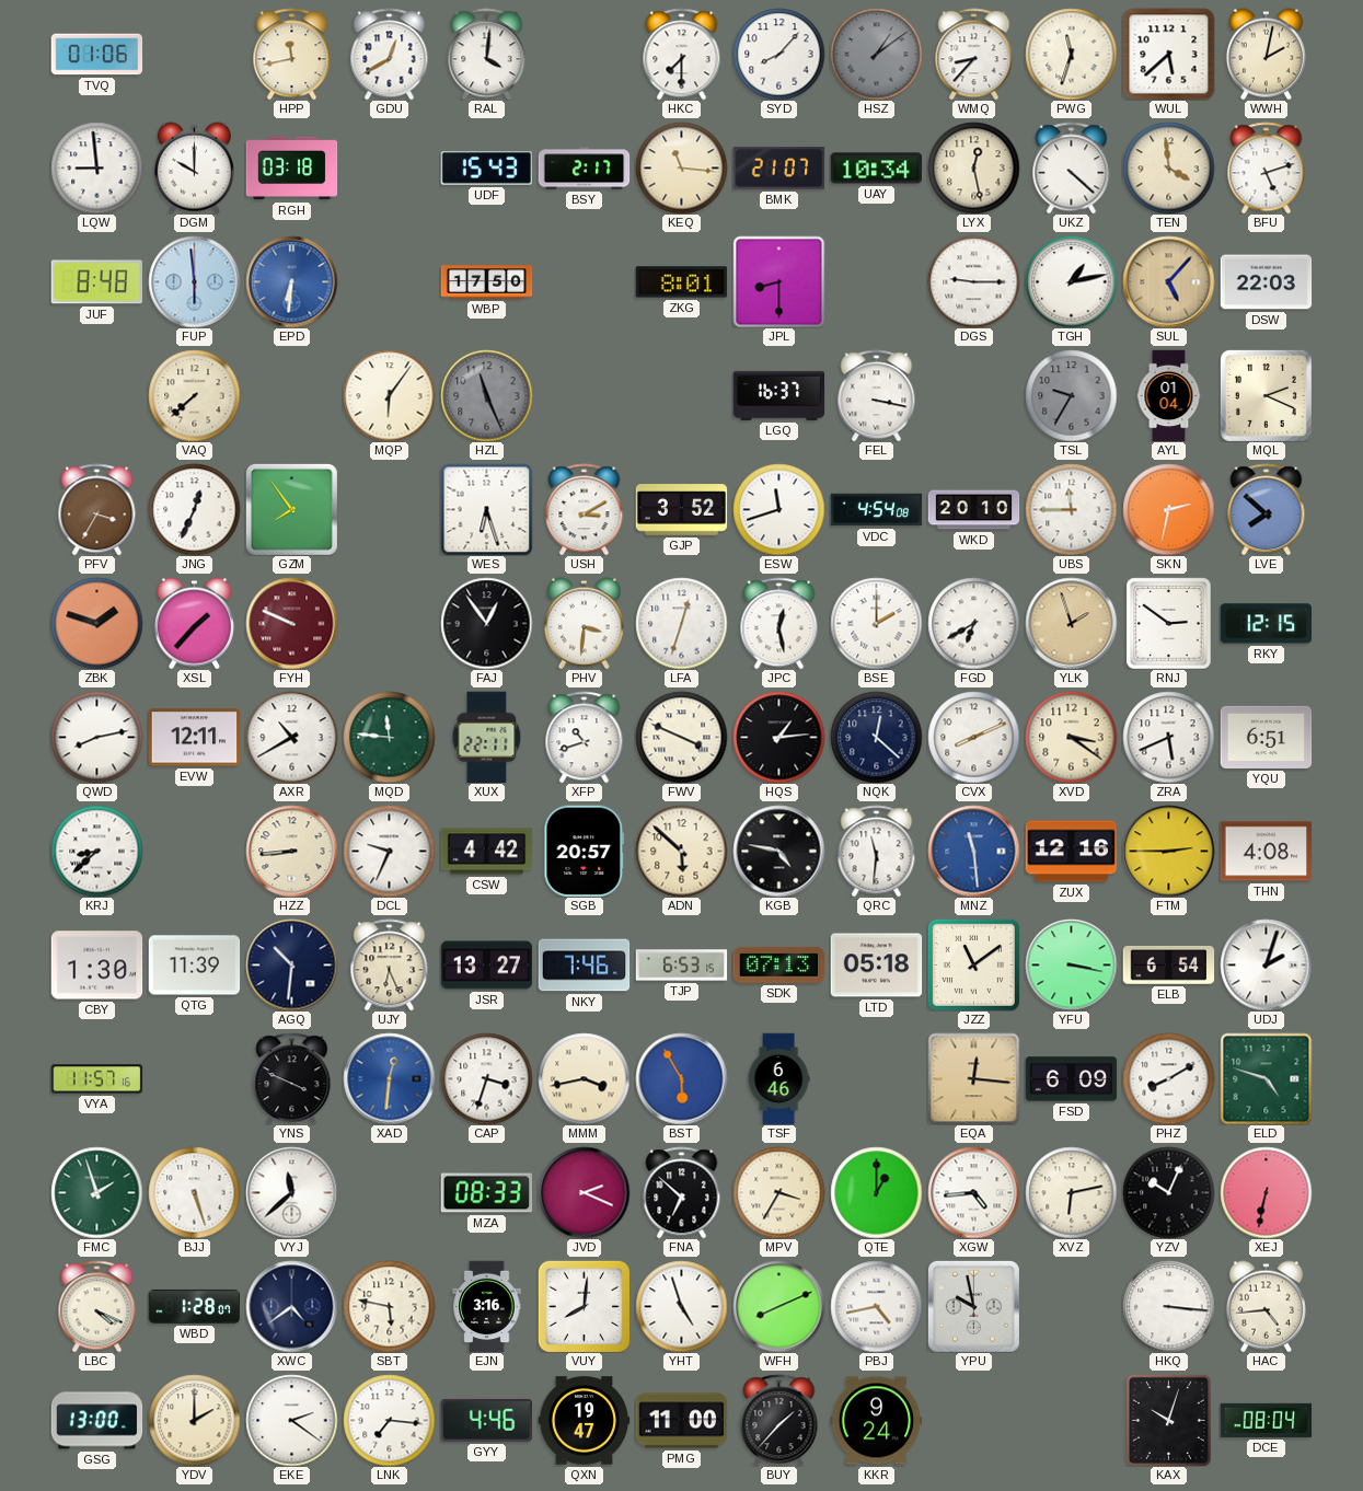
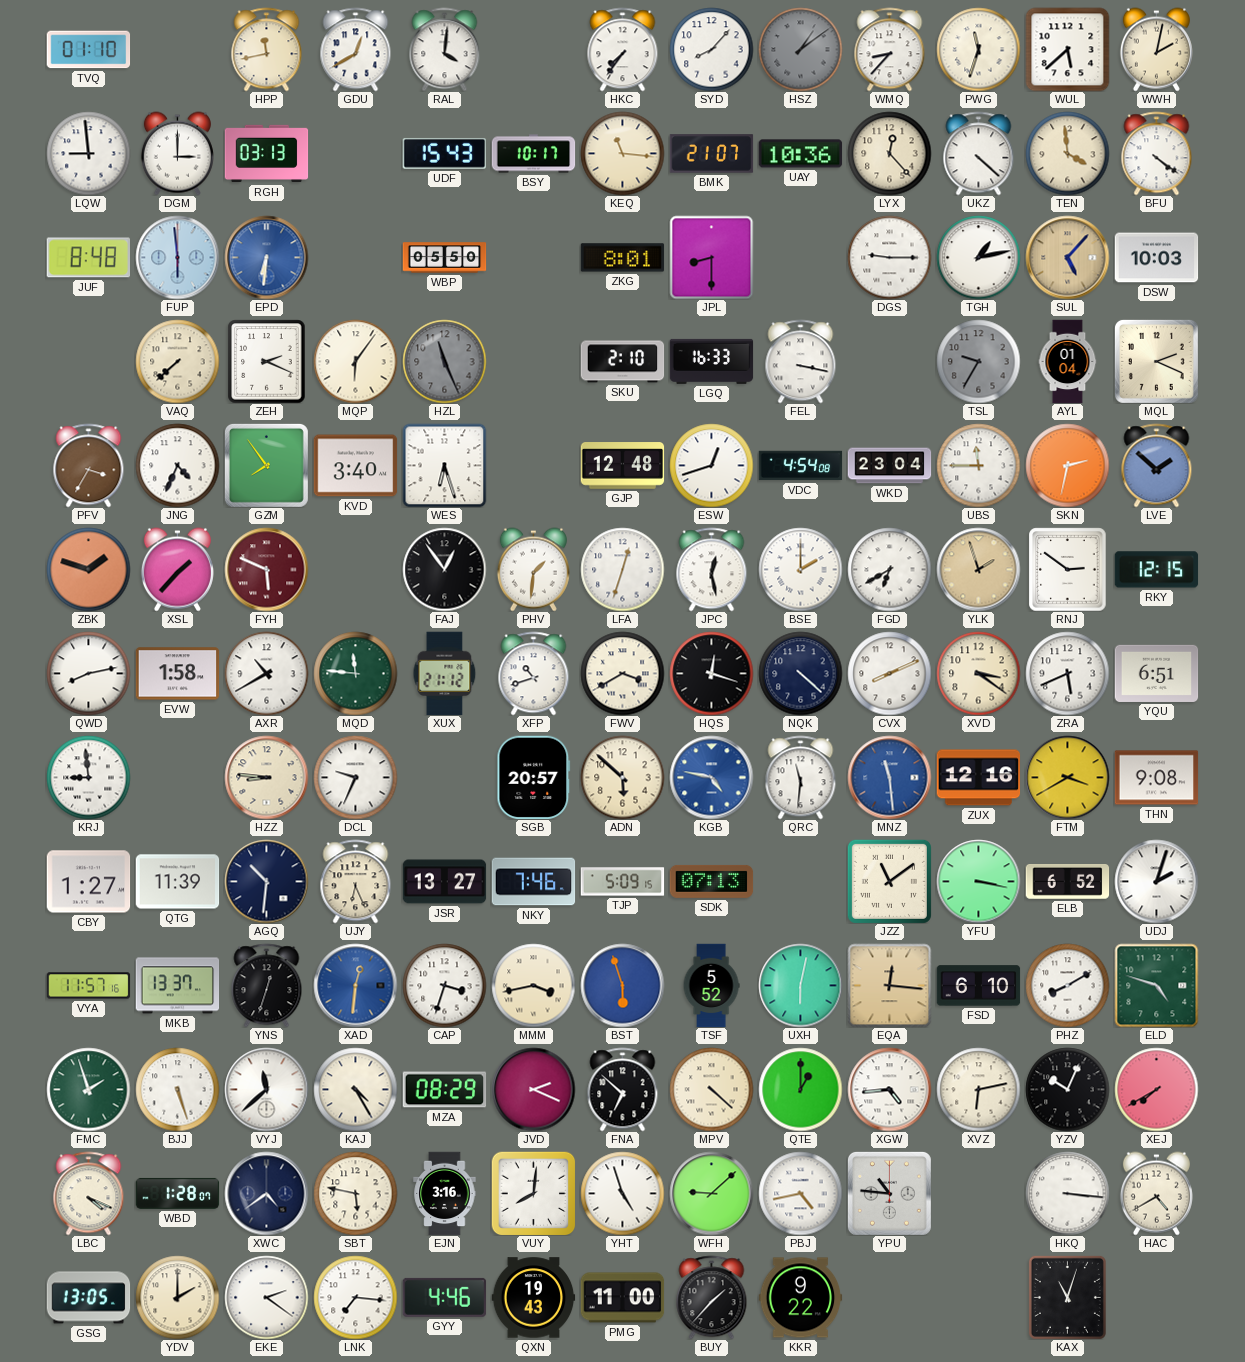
TVQ: 01:06 -> 01:10
HKC: 7:30 -> 7:36
DGM: 10:00 -> 3:00
RGH: 03:18 -> 03:13
BSY: 2:17 -> 10:17
UAY: 10:34 -> 10:36
LYX: 12:28 -> 12:23
BFU: 5:12 -> 4:21
WBP: 17:50 -> 05:50
DSW: 22:03 -> 10:03
ZEH: none -> 2:19
SKU: none -> 2:10
LGQ: 16:37 -> 16:33
JNG: 12:34 -> 4:34
KVD: none -> 3:40
USH: 3:10 -> none
GJP: 3:52 -> 12:48
ESW: 11:42 -> 12:42
WKD: 20:10 -> 23:04
LVE: 7:52 -> 1:52
FYH: 9:49 -> 5:49
PHV: 3:31 -> 1:31
EVW: 12:11 -> 1:58
XUX: 22:11 -> 21:12
FWV: 3:49 -> 3:40
HQS: 1:14 -> 12:18
NQK: 12:22 -> 4:22
KRJ: 8:38 -> 8:59
HZZ: 8:44 -> 8:46
CSW: 4:42 -> none
KGB dial: black -> blue
FTM: 2:45 -> 3:40
THN: 4:08 -> 9:08
CBY: 1:30 -> 1:27
TJP: 6:53 -> 5:09
LTD: 05:18 -> none
ELB: 6:54 -> 6:52
MKB: none -> 13:37
YNS: 3:49 -> 12:33
BST: 5:55 -> 5:57
TSF: 6:46 -> 5:52
UXH: none -> 6:02
FSD: 6:09 -> 6:10
KAJ: none -> 4:25
MZA: 08:33 -> 08:29
MPV: 3:35 -> 4:22
XEJ: 6:32 -> 7:40
WFH: 8:11 -> 9:08
YPU: 9:58 -> 10:46
HAC: 4:44 -> 4:40
GSG: 13:00 -> 13:05
QXN: 19:47 -> 19:43
KKR: 9:24 -> 9:22
KAX: 10:03 -> 11:03
DCE: 08:04 -> none
